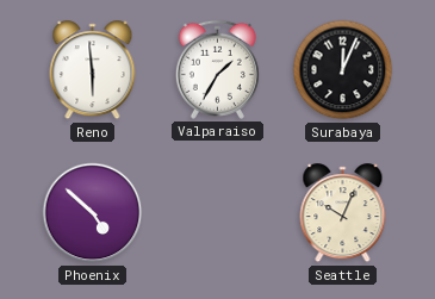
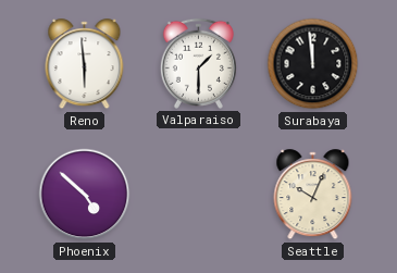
Valparaiso: 1:35 -> 1:30
Surabaya: 12:04 -> 11:59
